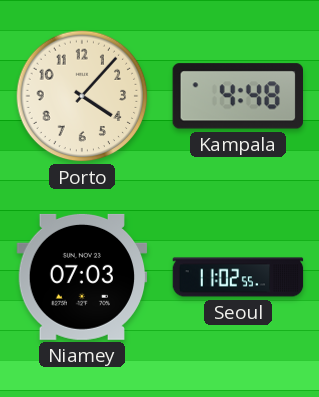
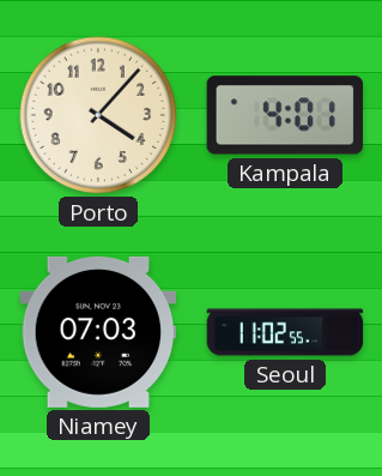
Kampala: 4:48 -> 4:01
